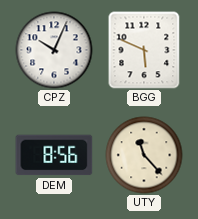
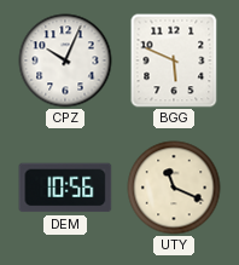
DEM: 8:56 -> 10:56
UTY: 11:23 -> 11:19
